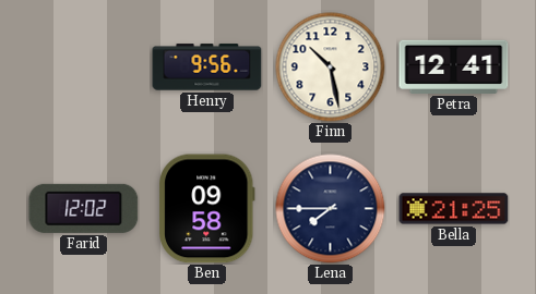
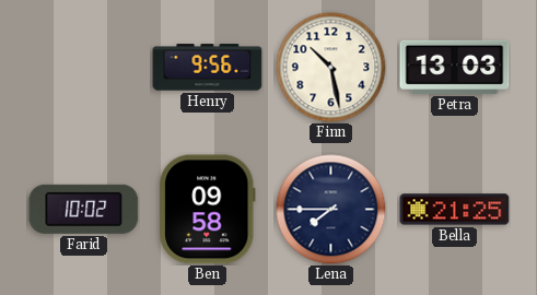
Petra: 12:41 -> 13:03
Farid: 12:02 -> 10:02
